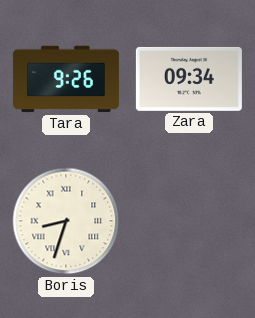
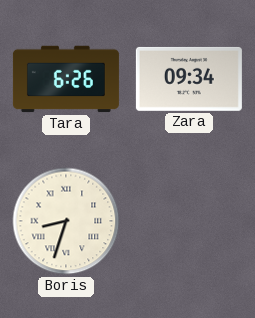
Tara: 9:26 -> 6:26
